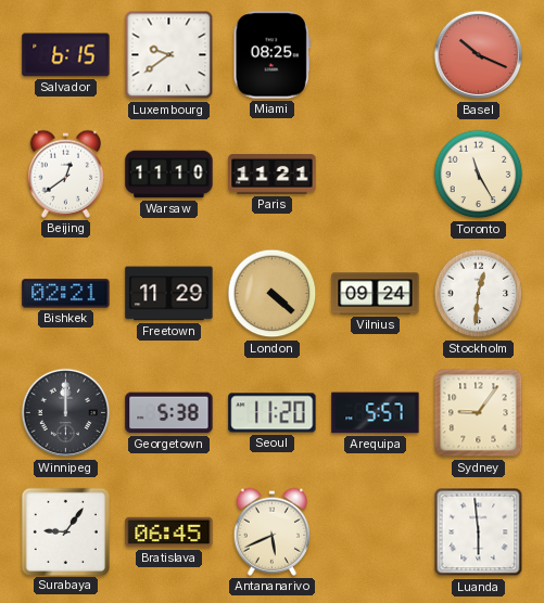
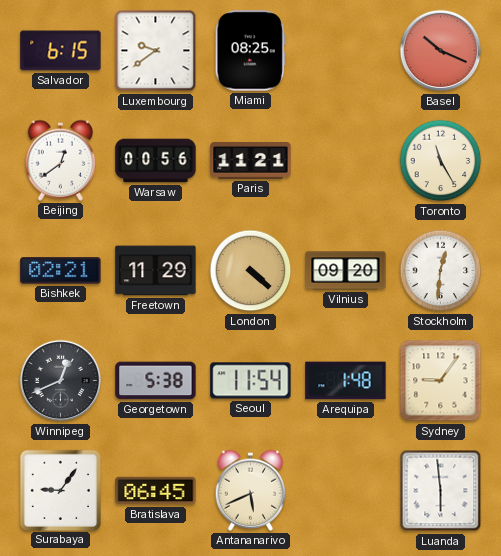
Warsaw: 11:10 -> 00:56
Vilnius: 09:24 -> 09:20
Winnipeg: 12:00 -> 12:41
Seoul: 11:20 -> 11:54
Arequipa: 5:57 -> 1:48
